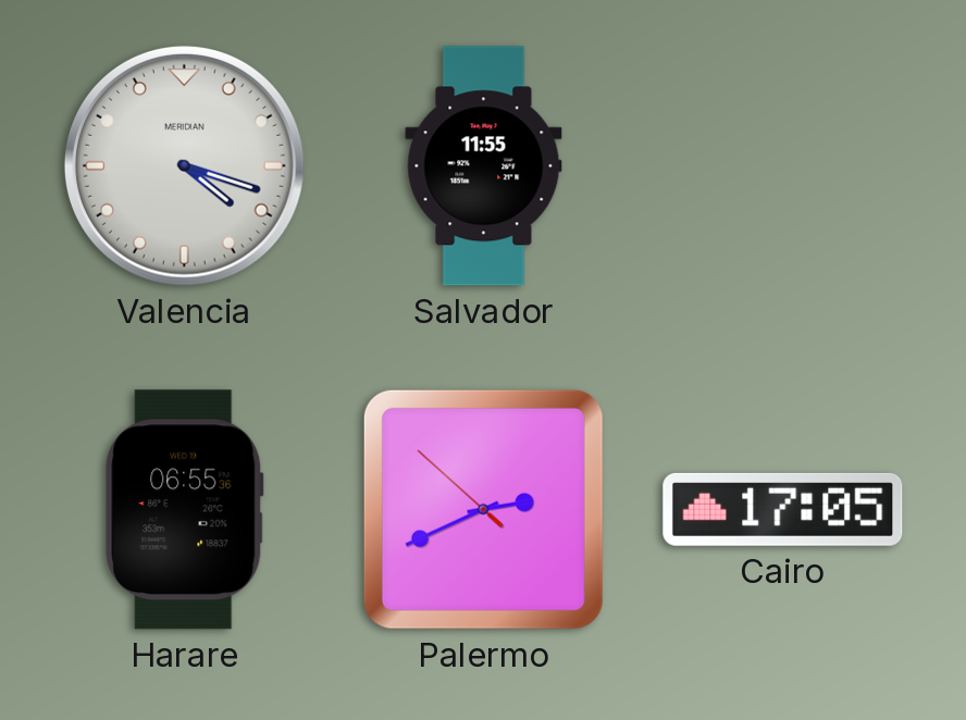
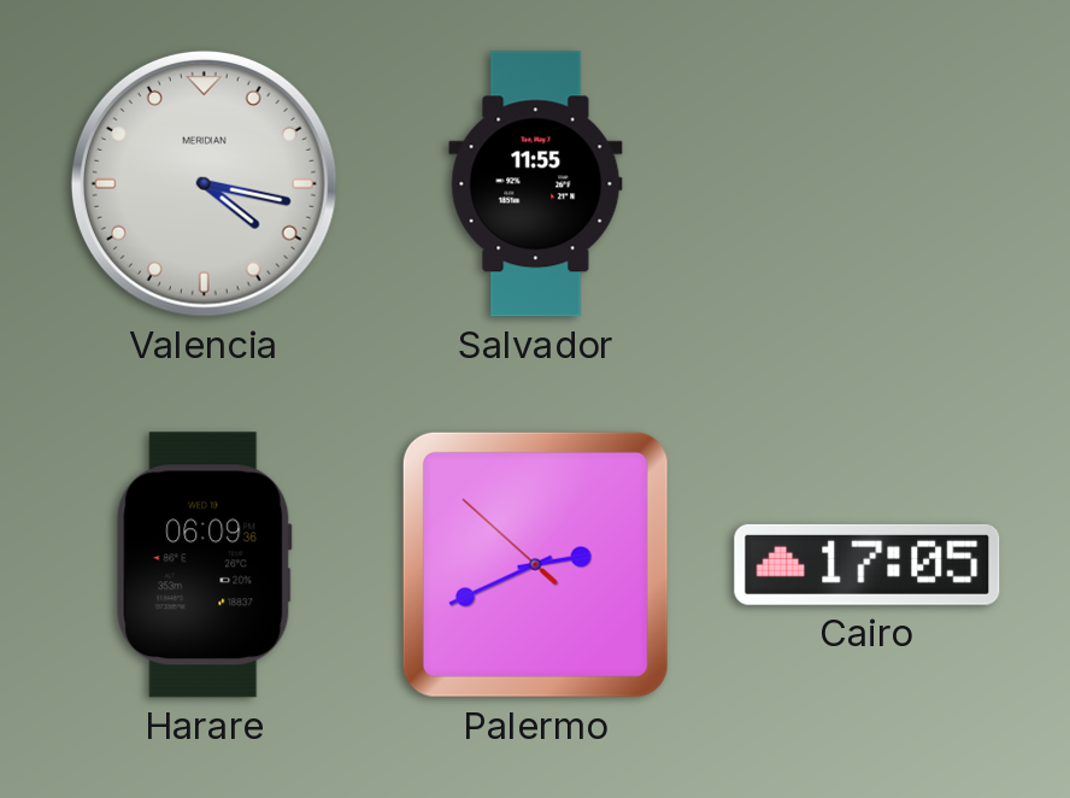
Valencia: 4:18 -> 4:17
Harare: 06:55 -> 06:09
